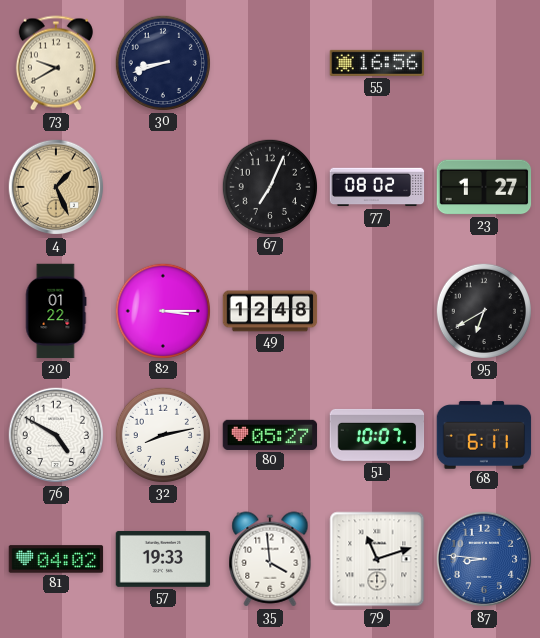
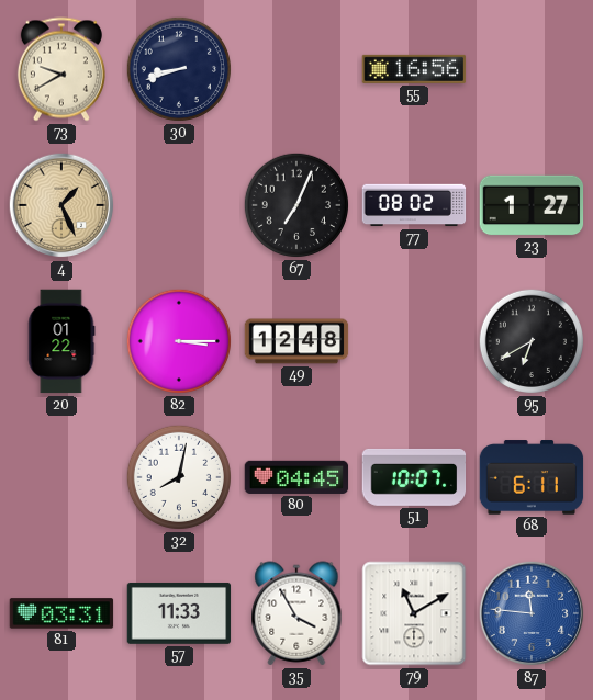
76: 4:50 -> none
32: 8:13 -> 8:02
80: 05:27 -> 04:45
81: 04:02 -> 03:31
57: 19:33 -> 11:33
35: 3:59 -> 3:55
79: 11:12 -> 11:10
87: 8:46 -> 11:46
